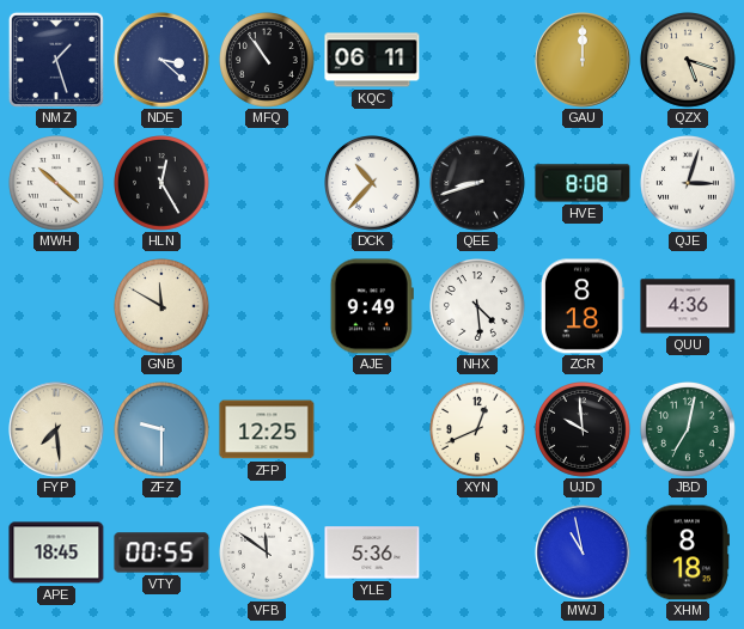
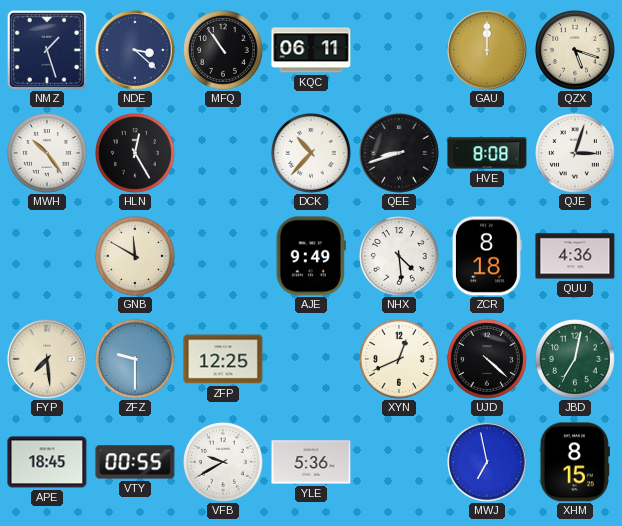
MWH: 10:22 -> 10:24
UJD: 9:59 -> 4:22
VFB: 11:51 -> 9:40
MWJ: 10:58 -> 6:58
XHM: 8:18 -> 8:15
